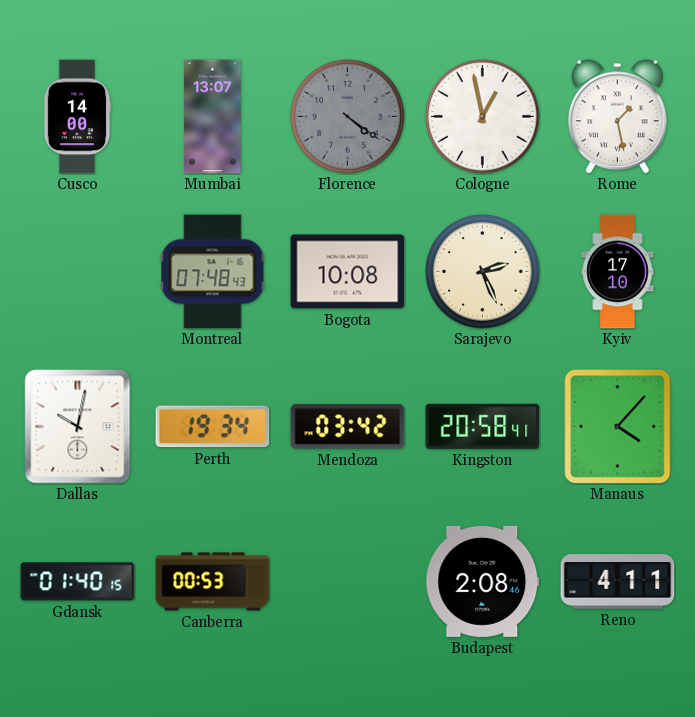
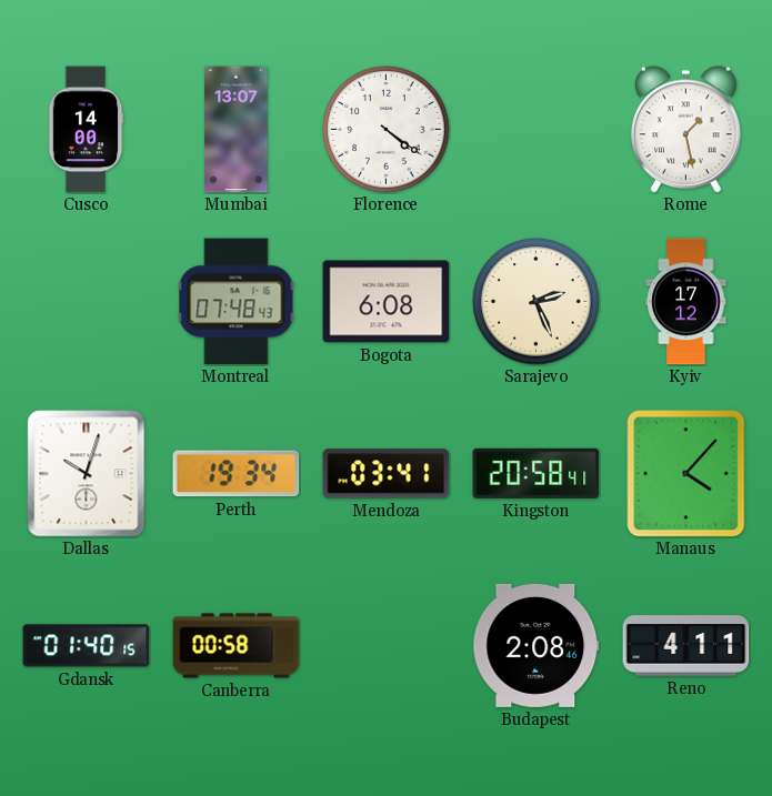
Florence dial: grey -> white
Cologne: 12:58 -> none
Bogota: 10:08 -> 6:08
Kyiv: 17:10 -> 17:12
Dallas: 10:02 -> 10:03
Mendoza: 03:42 -> 03:41
Canberra: 00:53 -> 00:58
